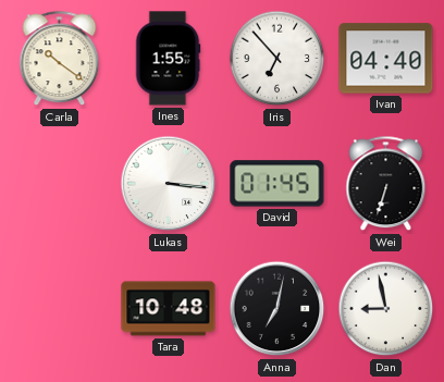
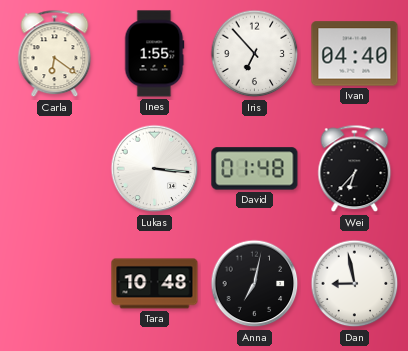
Carla: 10:21 -> 6:21
David: 01:45 -> 01:48
Wei: 6:33 -> 6:37
